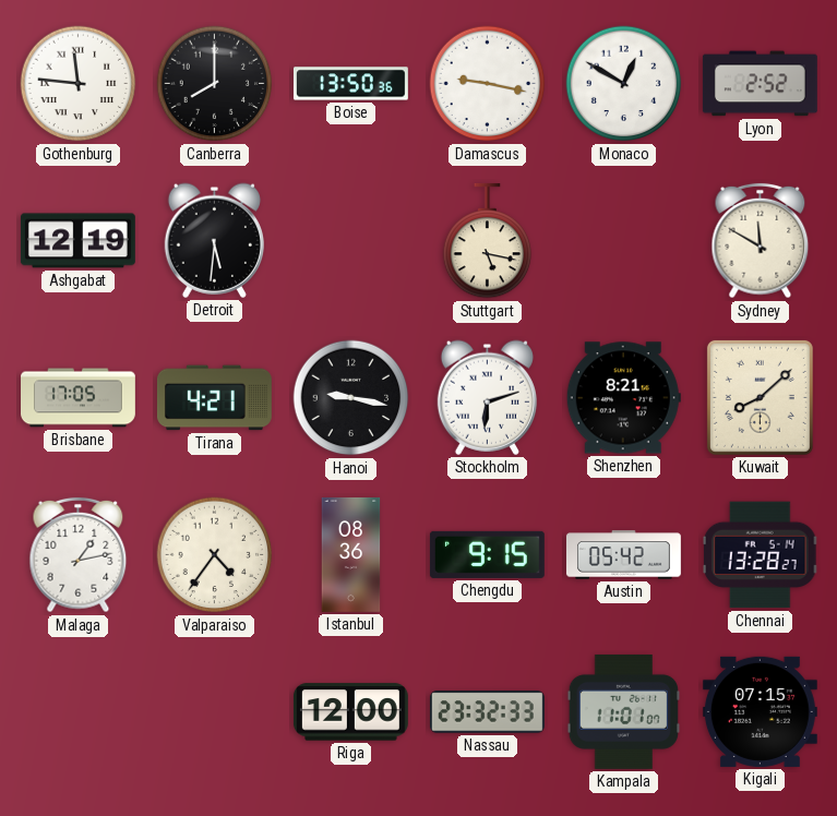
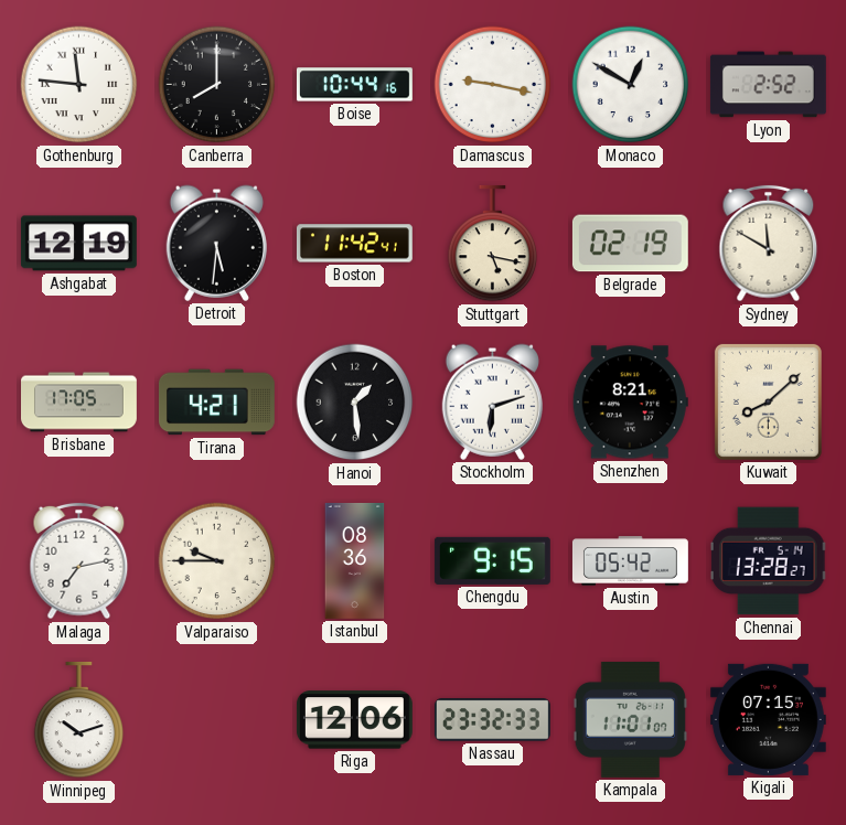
Boise: 13:50 -> 10:44
Boston: none -> 11:42
Belgrade: none -> 02:19
Hanoi: 9:17 -> 1:29
Malaga: 1:13 -> 7:13
Valparaiso: 4:36 -> 9:45
Winnipeg: none -> 10:12
Riga: 12:00 -> 12:06
